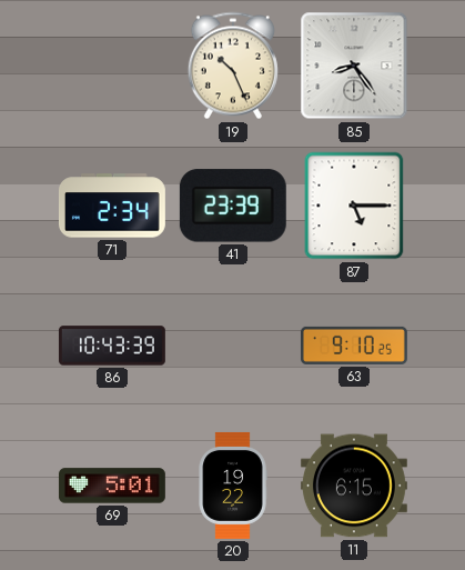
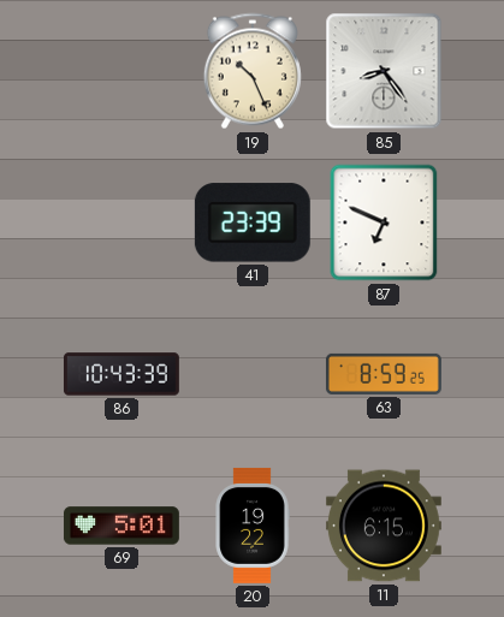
71: 2:34 -> none
87: 5:15 -> 6:49
63: 9:10 -> 8:59
